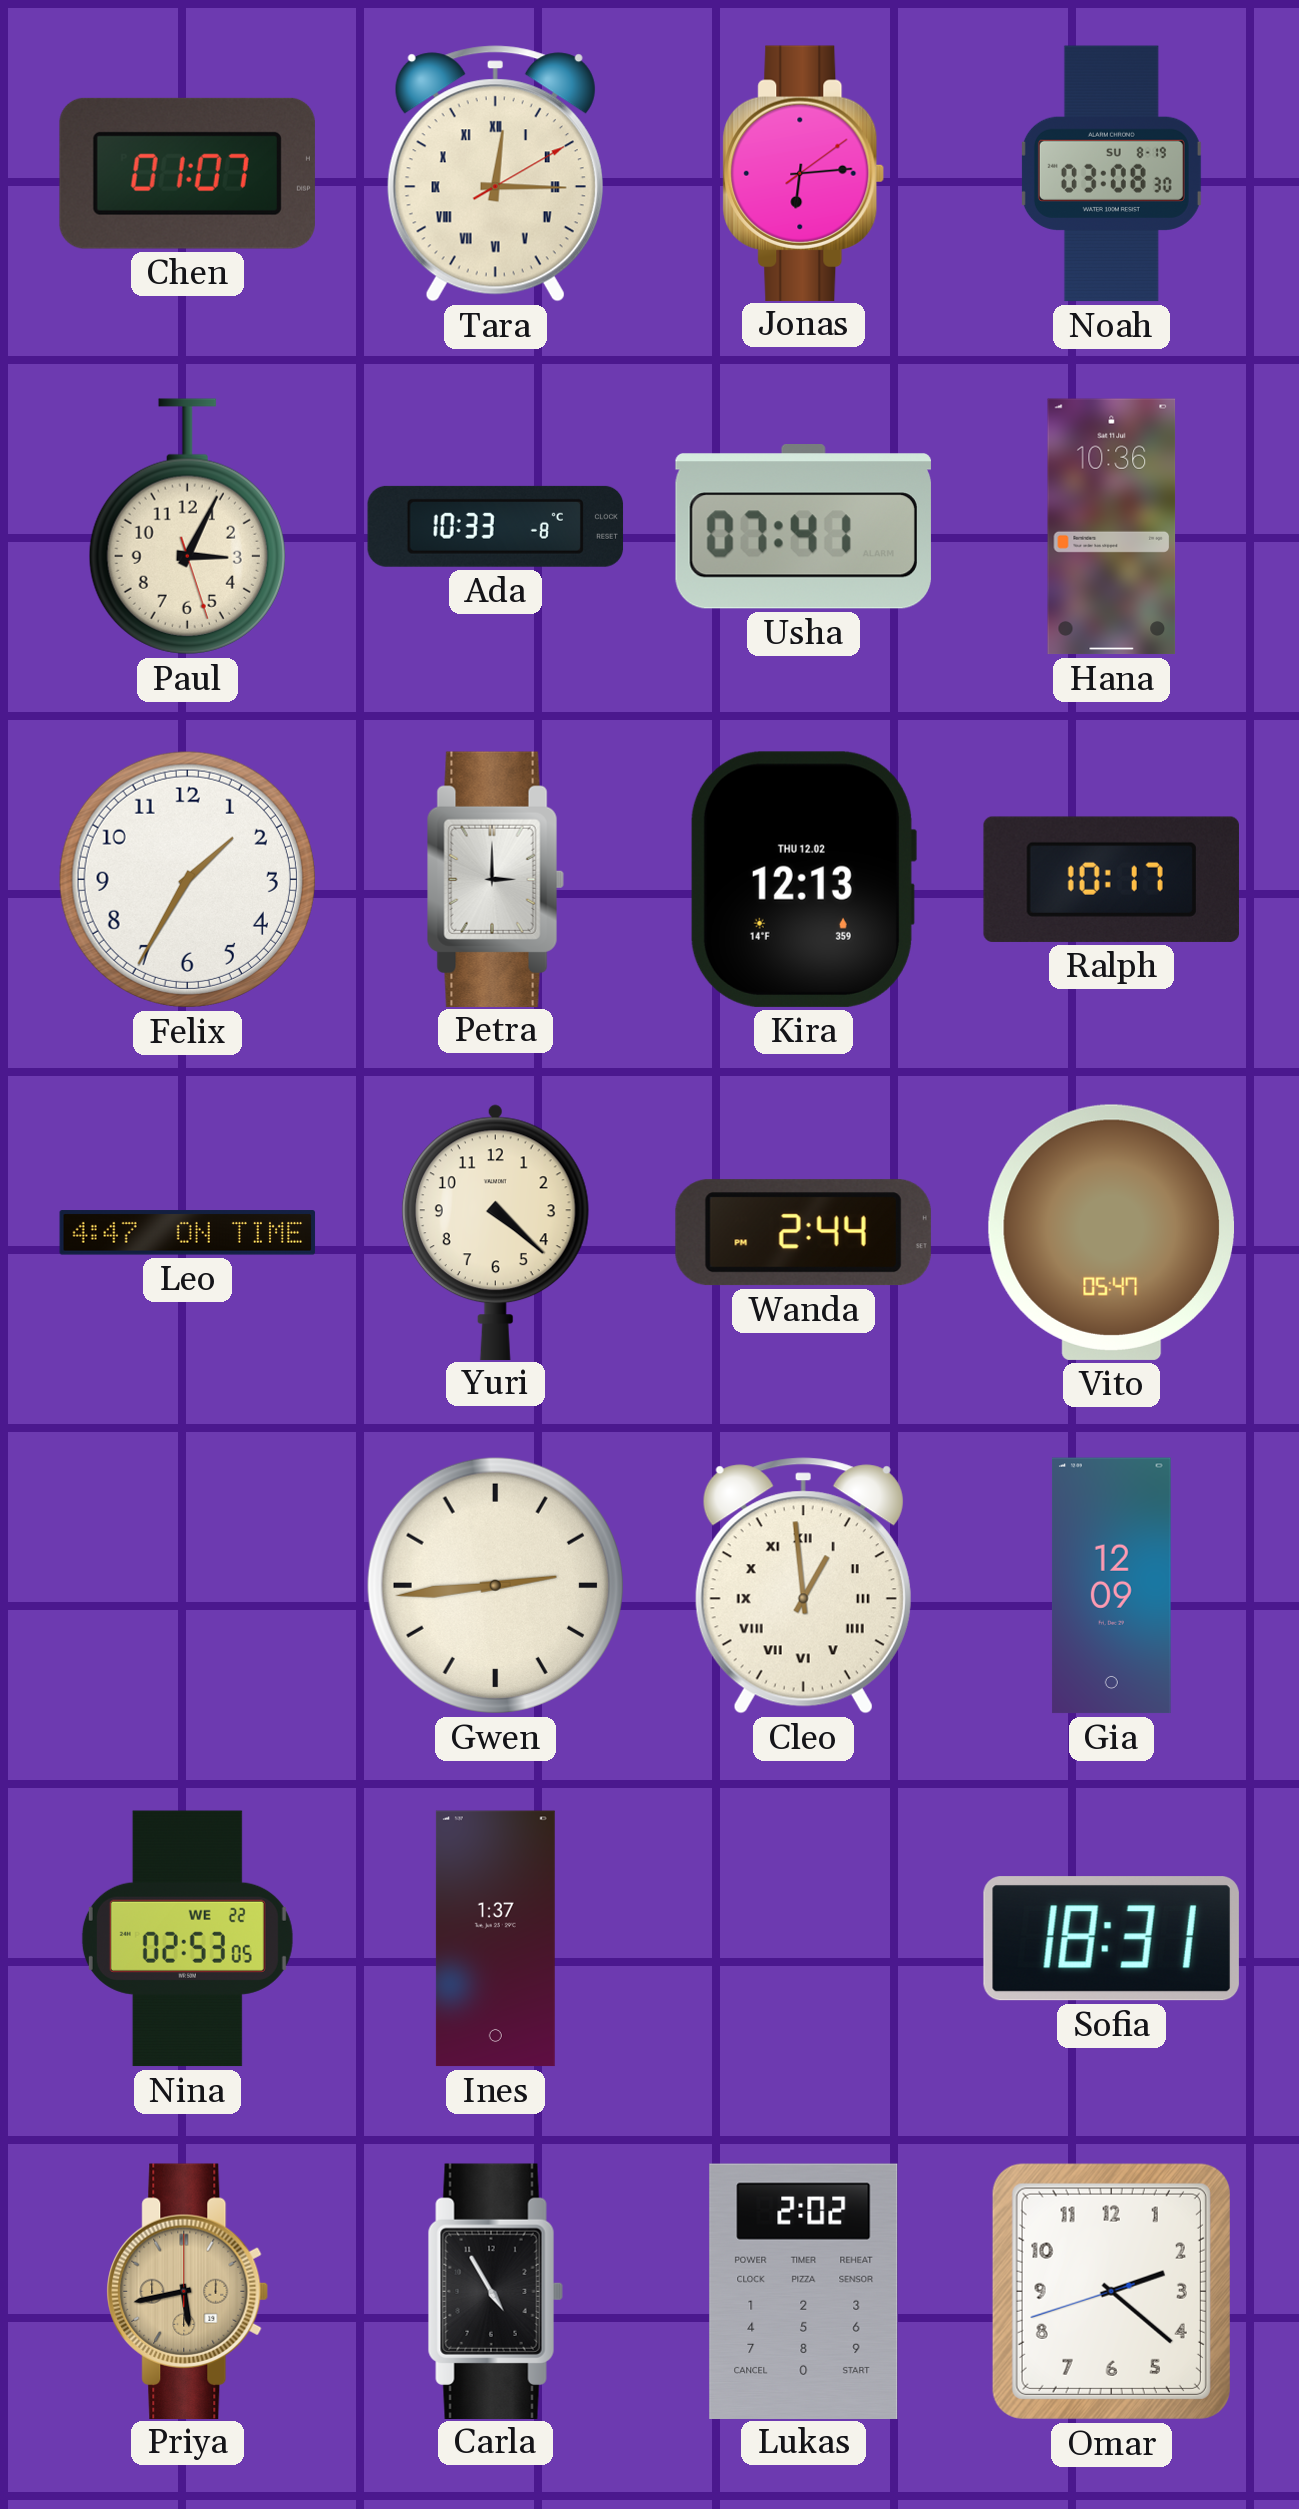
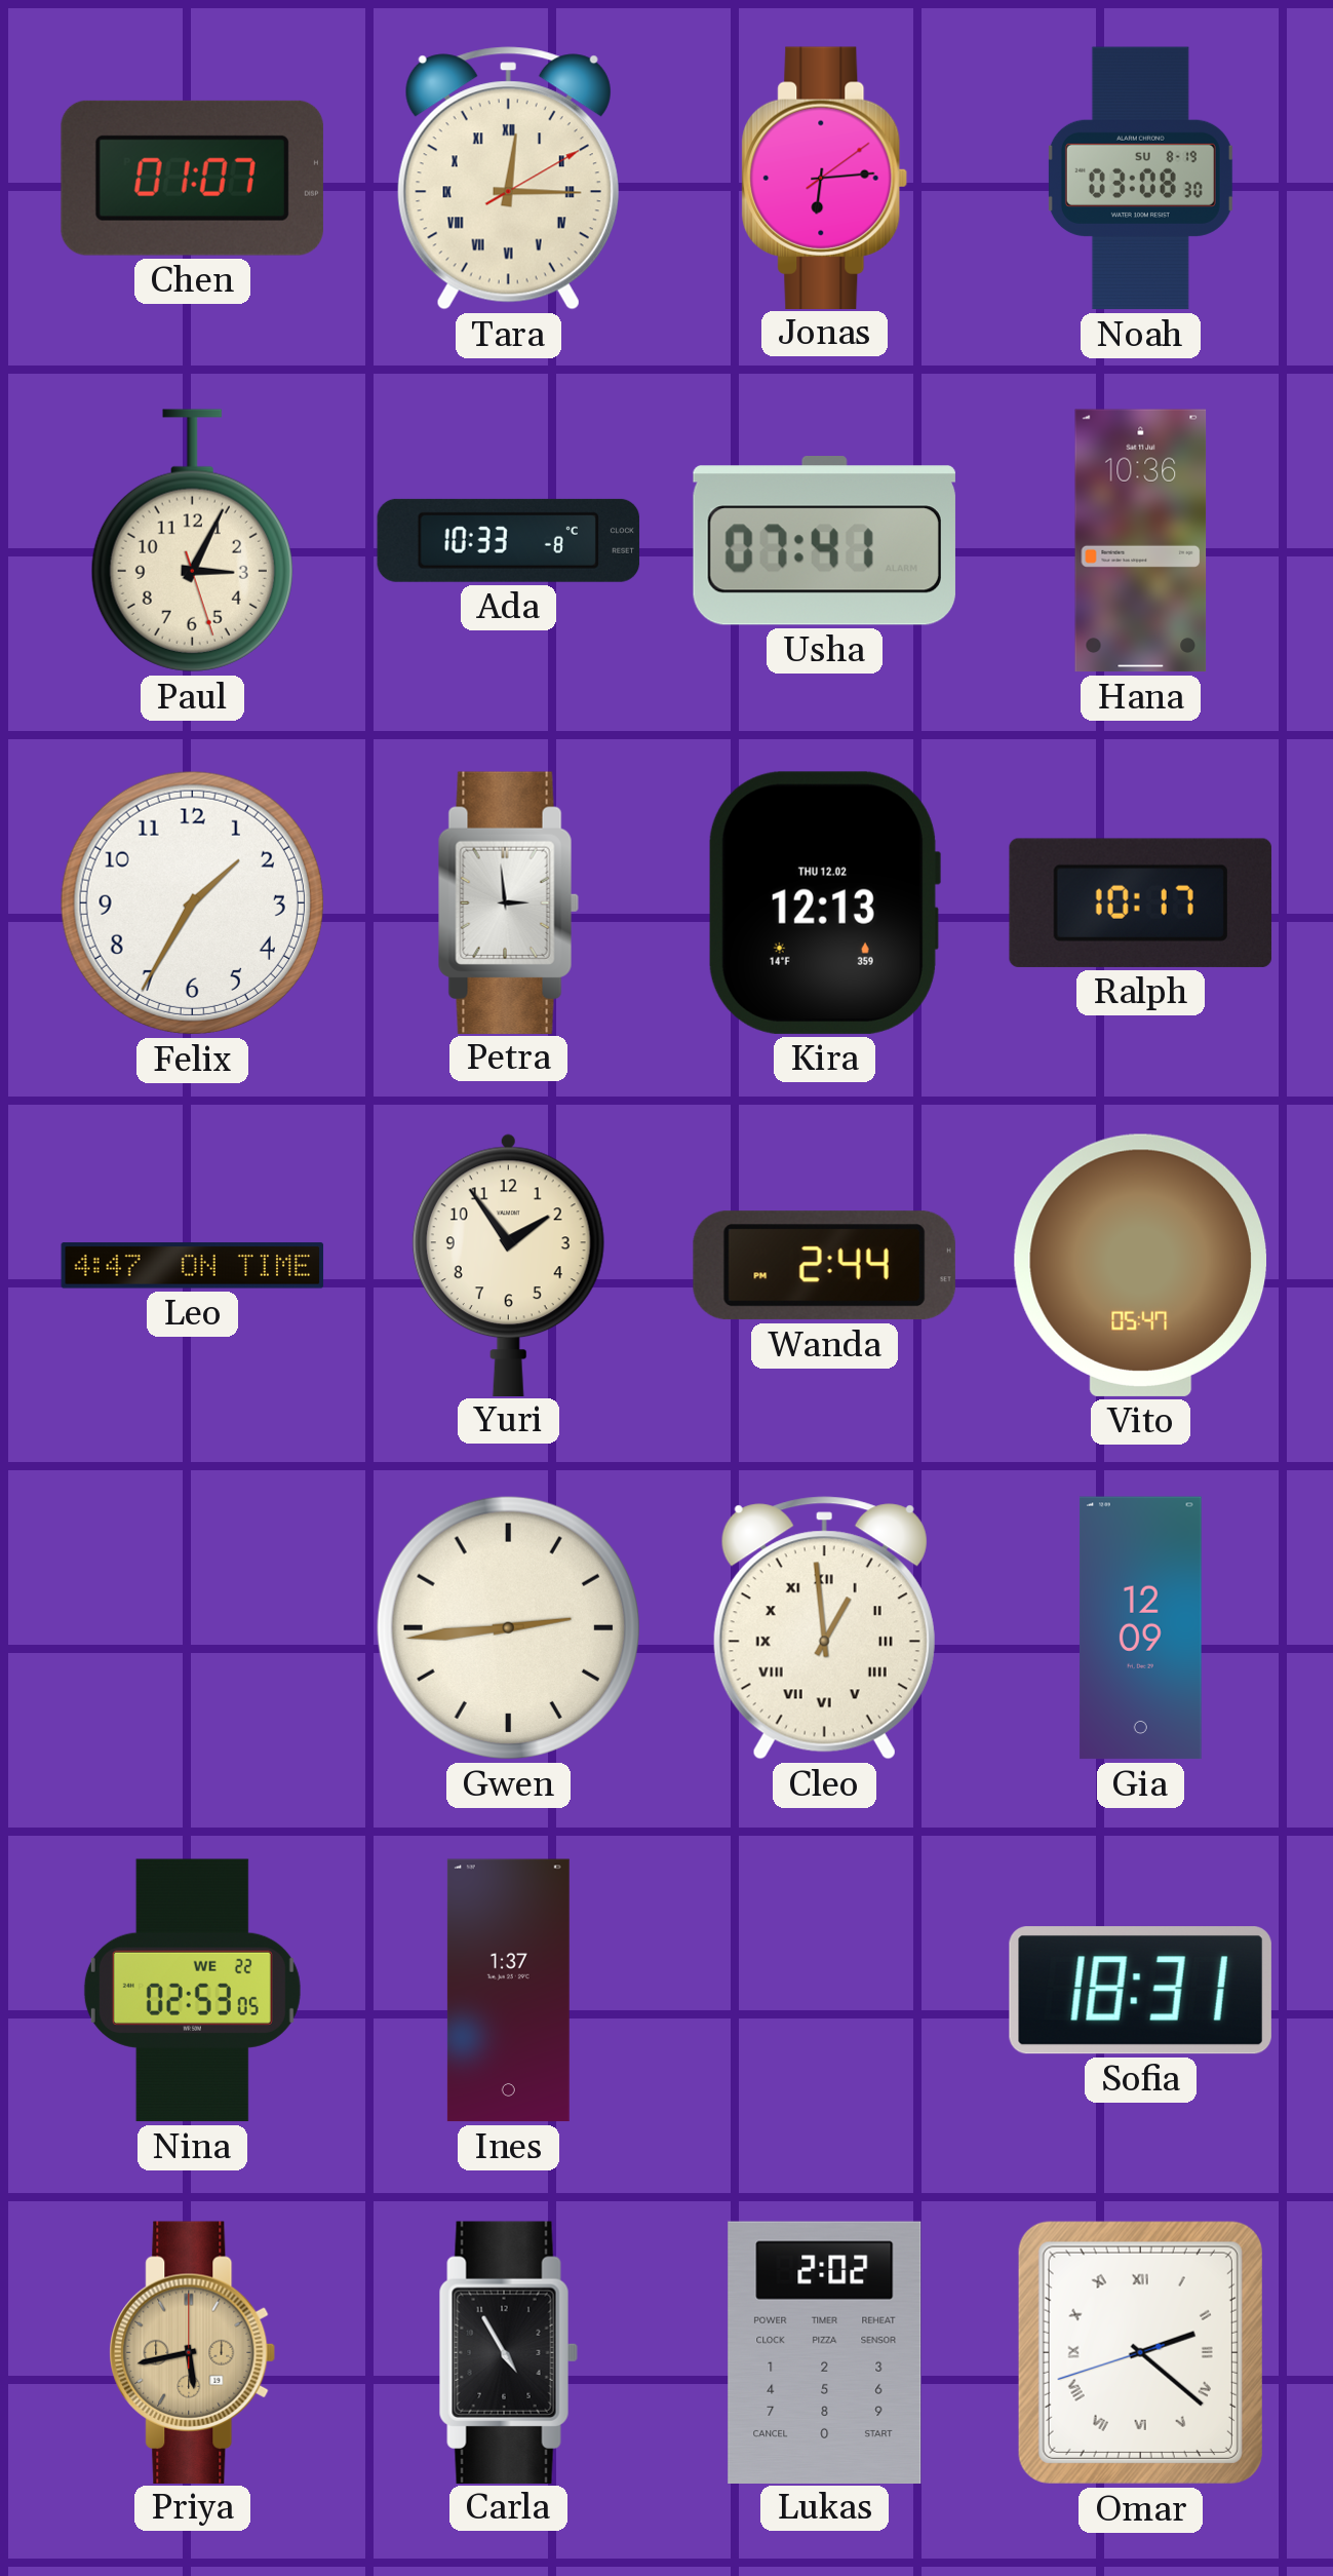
Petra: 3:00 -> 2:59
Yuri: 4:22 -> 1:54
Omar numerals: Arabic -> Roman
